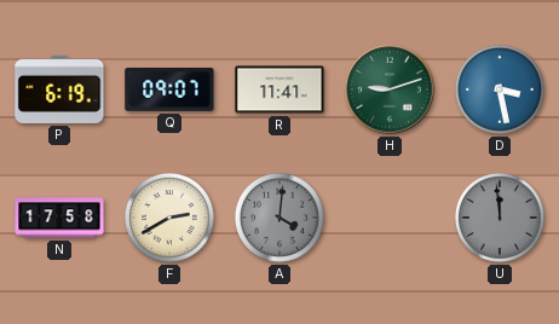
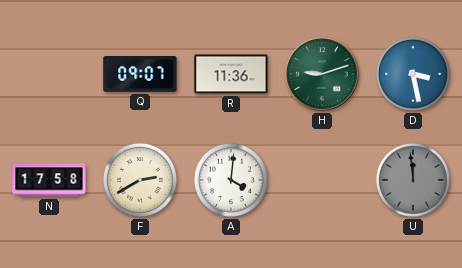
P: 6:19 -> none
R: 11:41 -> 11:36
A dial: grey -> white
